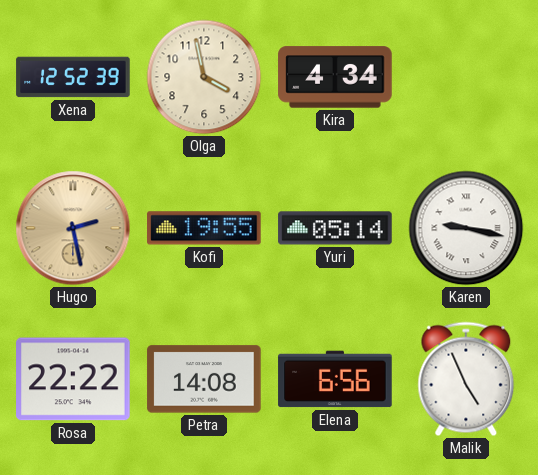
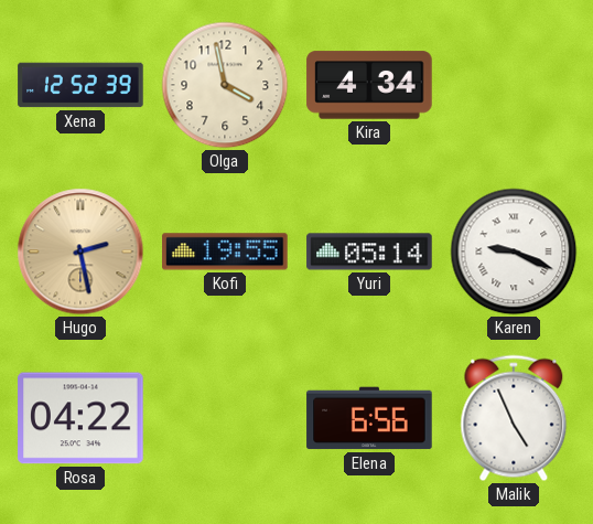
Karen: 9:17 -> 9:19
Rosa: 22:22 -> 04:22
Petra: 14:08 -> none
